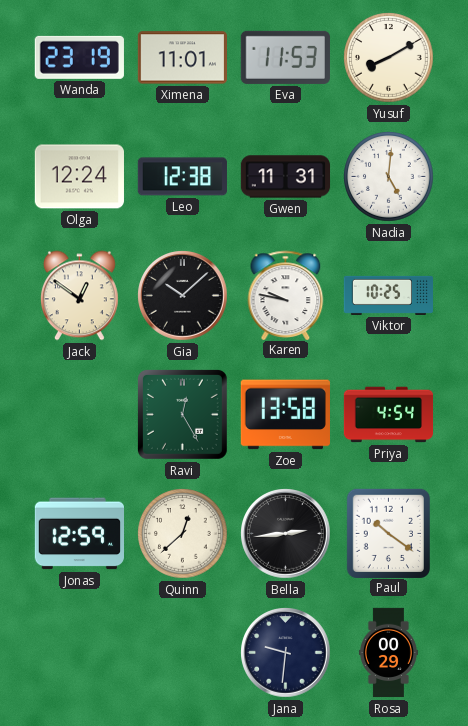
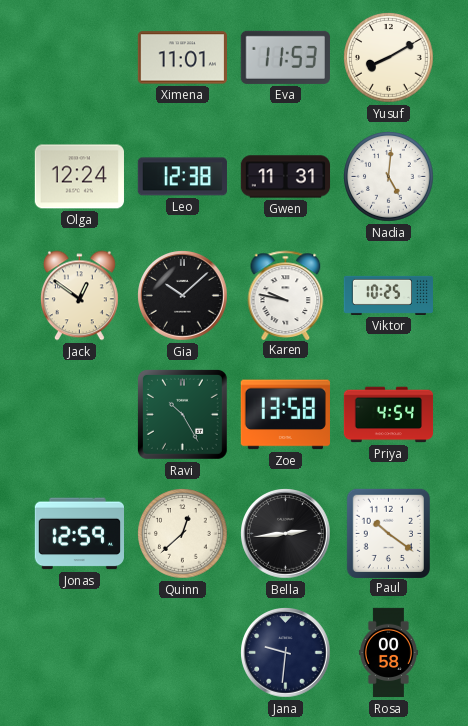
Wanda: 23:19 -> none
Ravi: 12:25 -> 10:25
Rosa: 00:29 -> 00:58
